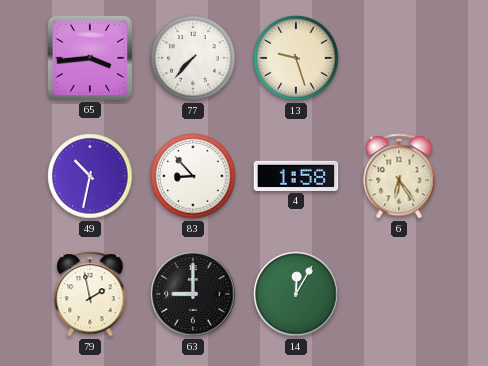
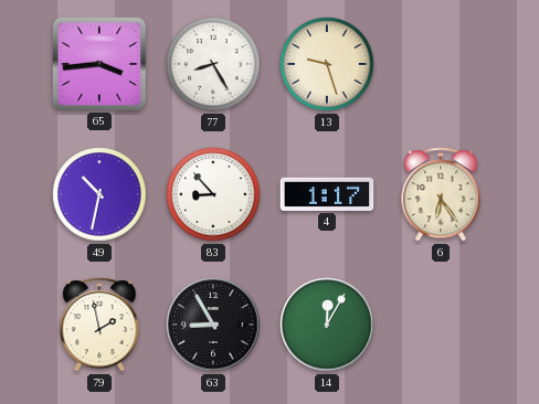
77: 7:37 -> 8:25
4: 1:58 -> 1:17
63: 9:00 -> 8:55
